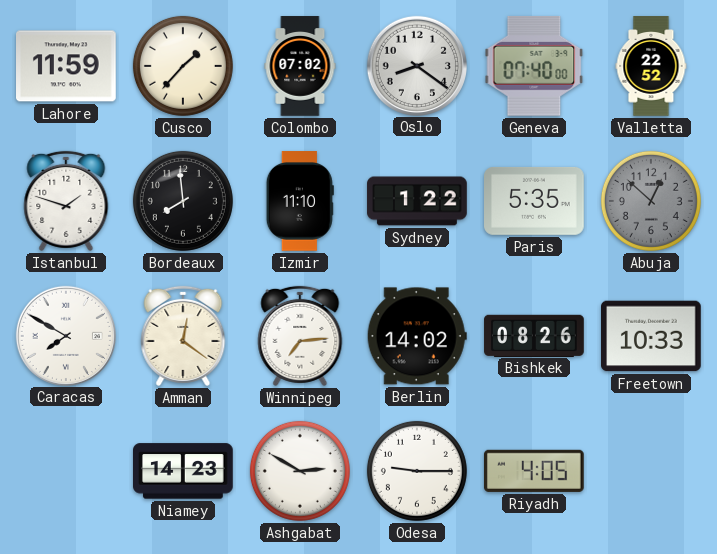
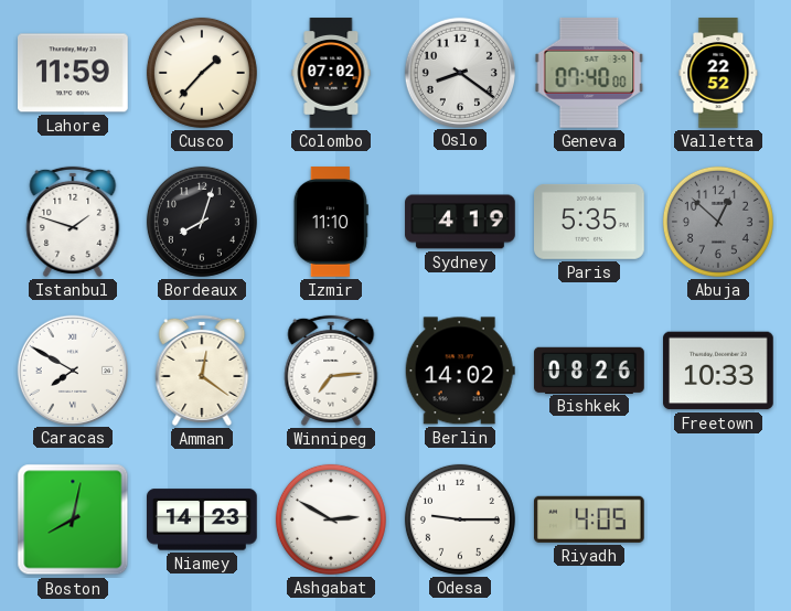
Bordeaux: 7:59 -> 8:03
Sydney: 1:22 -> 4:19
Boston: none -> 8:02
